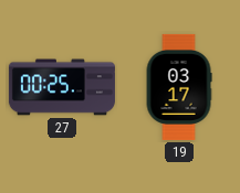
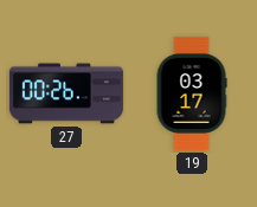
27: 00:25 -> 00:26
